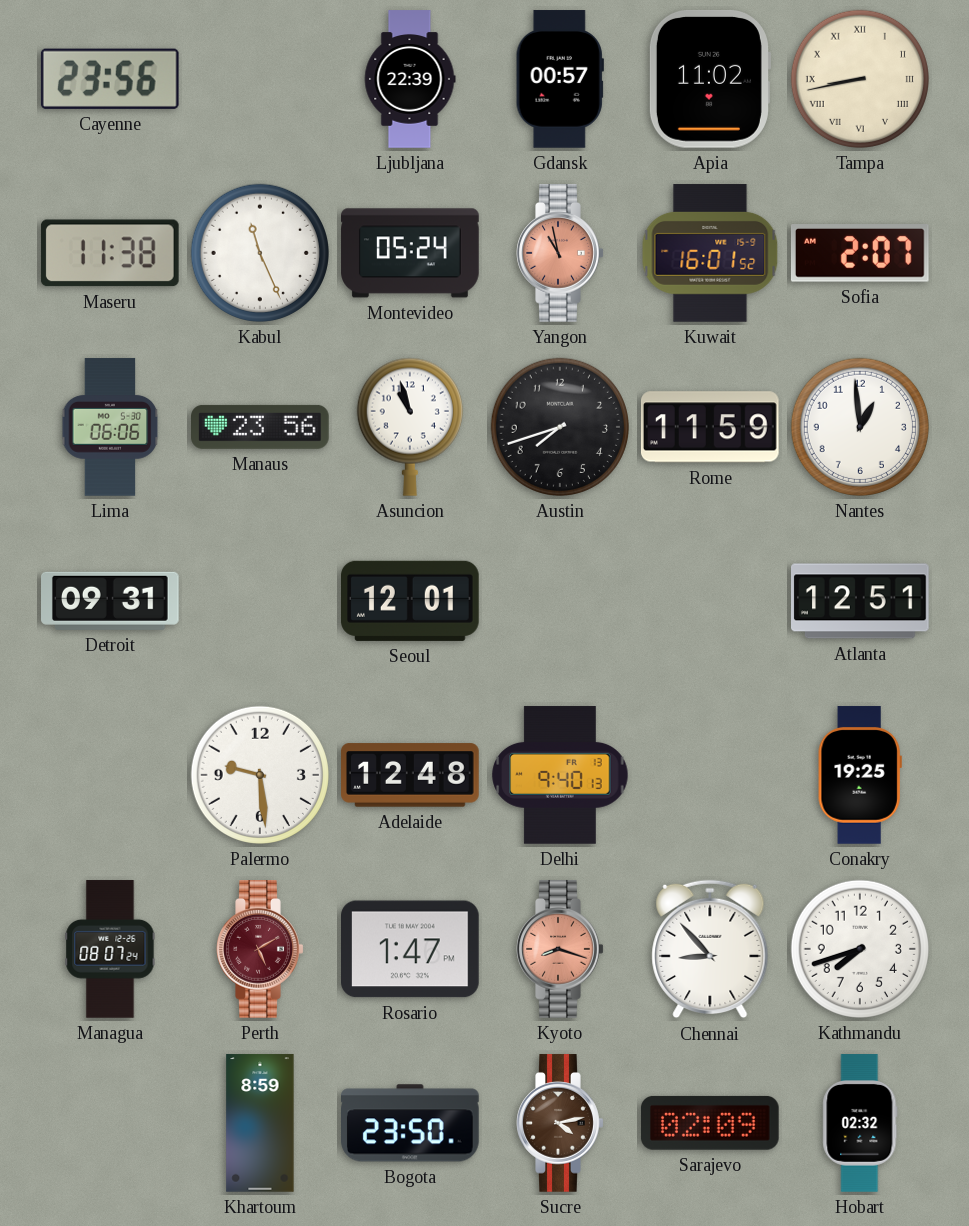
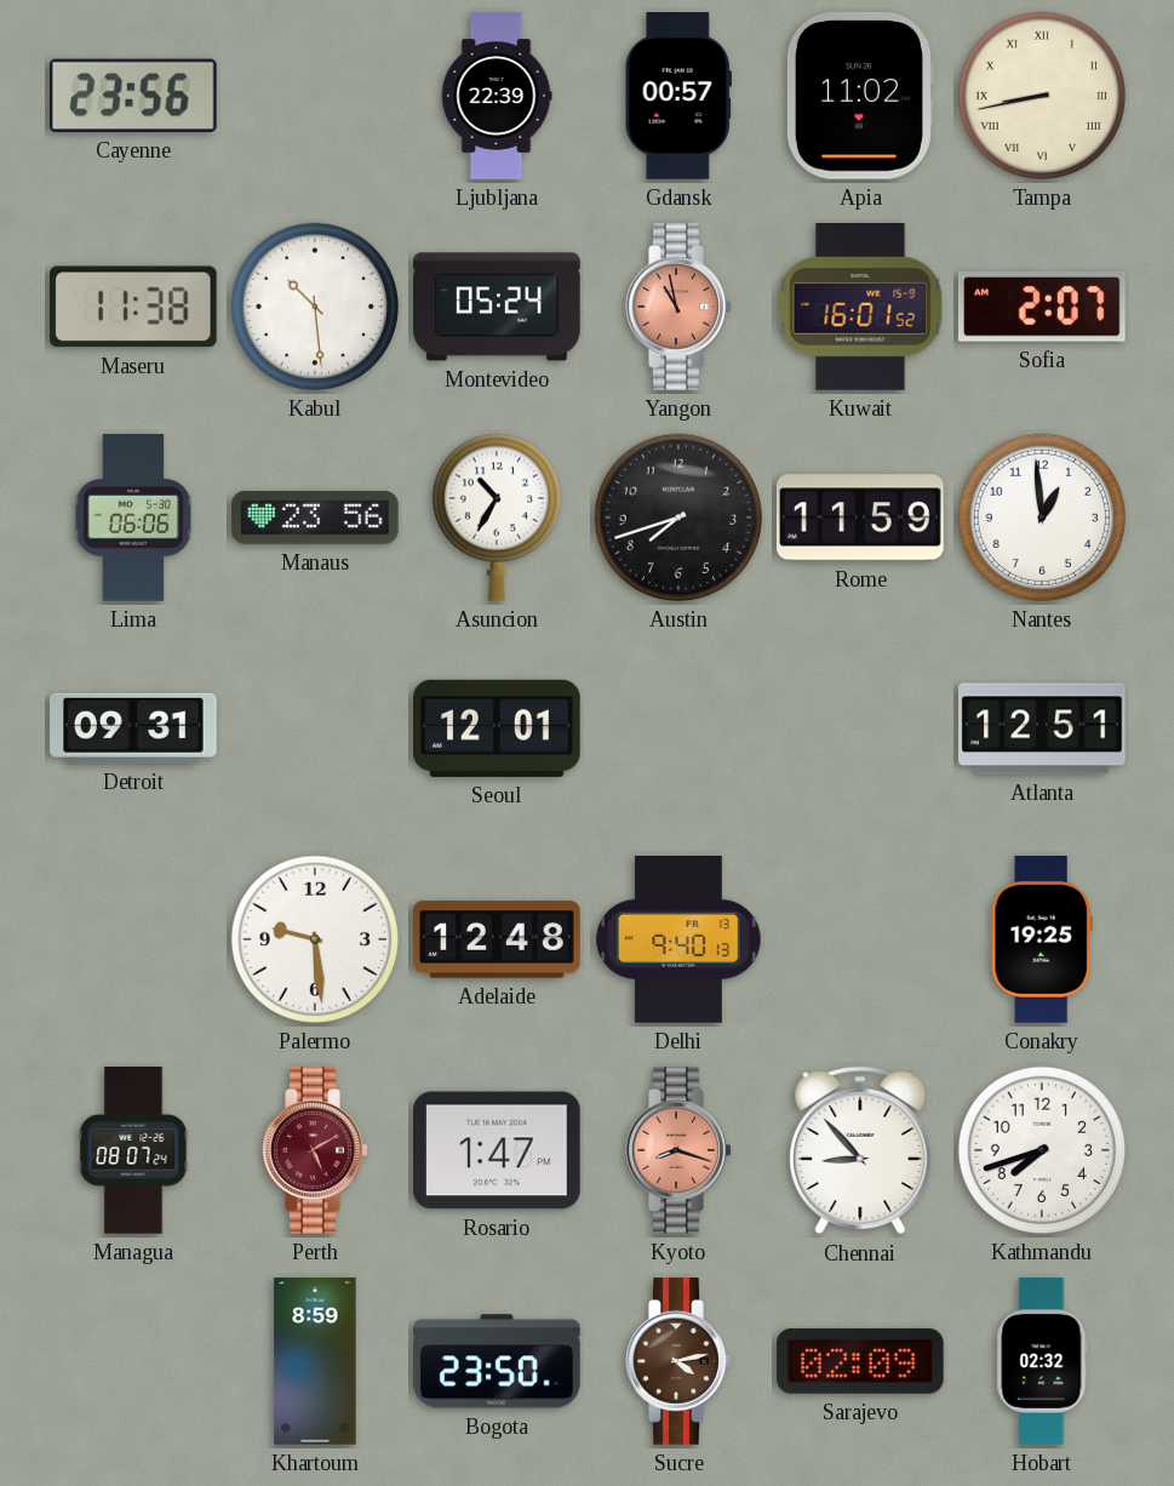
Kabul: 11:26 -> 10:29
Asuncion: 10:57 -> 10:35
